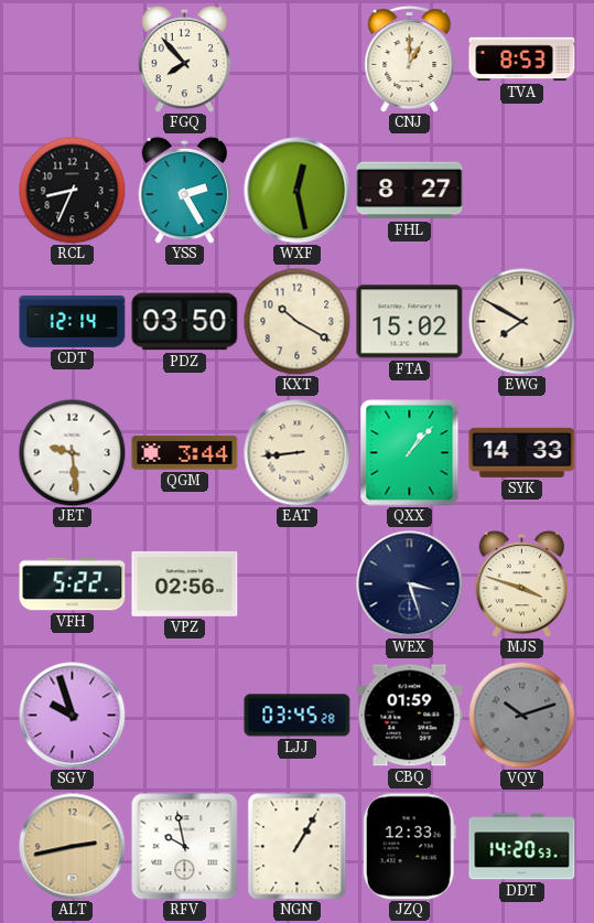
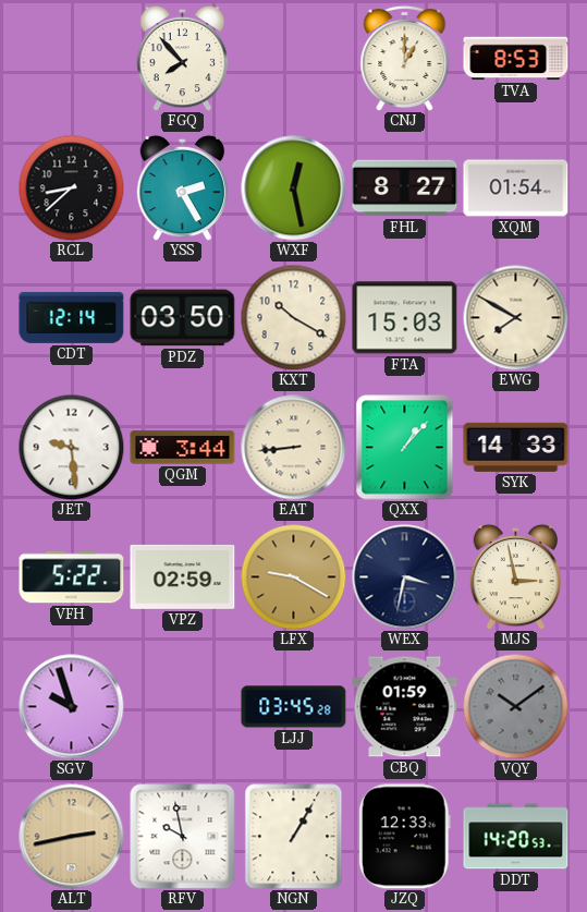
RCL: 8:34 -> 8:38
XQM: none -> 01:54
FTA: 15:02 -> 15:03
VPZ: 02:56 -> 02:59
LFX: none -> 9:20
WEX: 3:27 -> 3:32
MJS: 3:48 -> 2:58
VQY: 10:12 -> 10:09
